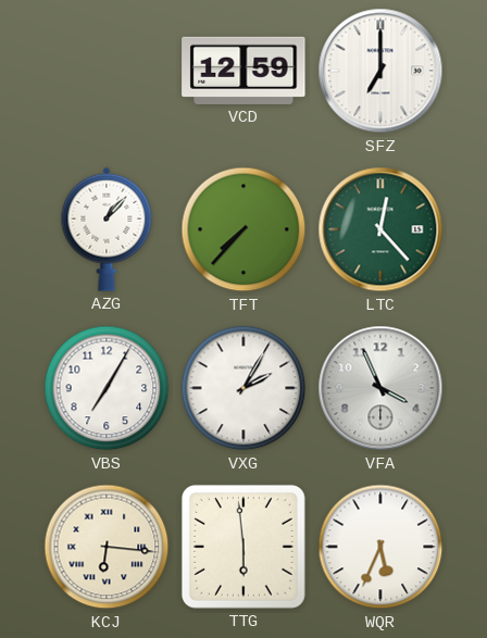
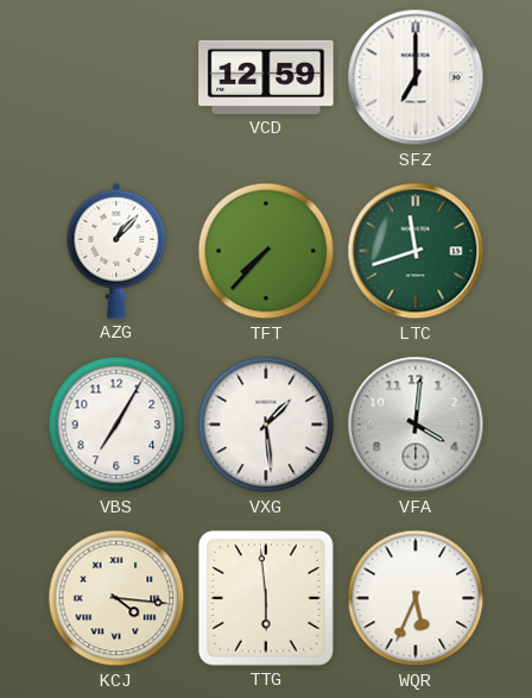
LTC: 12:23 -> 11:42
VXG: 2:05 -> 1:29
VFA: 3:56 -> 4:01
KCJ: 6:16 -> 4:16
